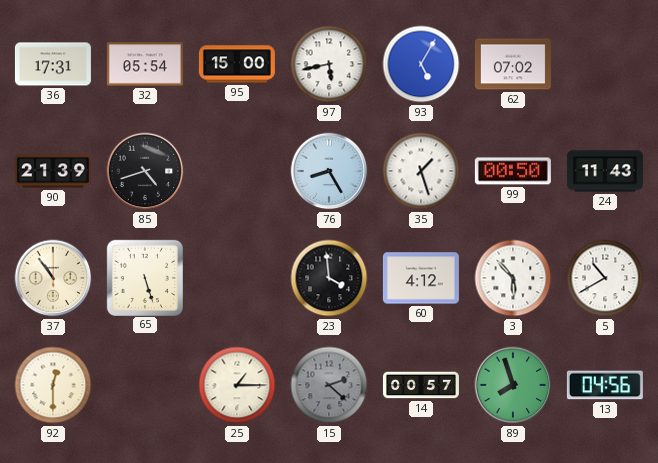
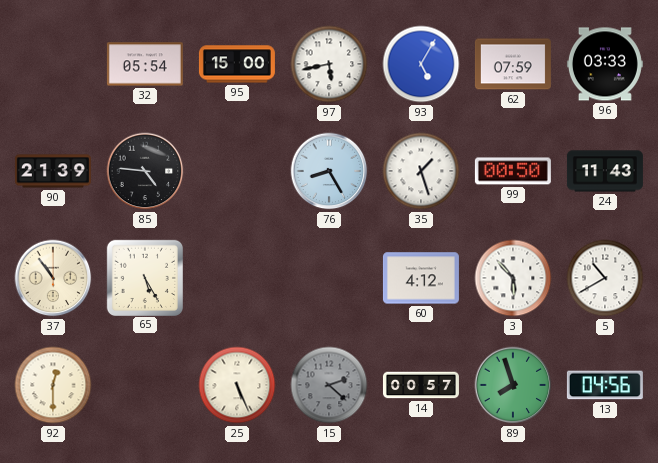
36: 17:31 -> none
62: 07:02 -> 07:59
96: none -> 03:33
85: 4:42 -> 4:46
65: 5:27 -> 5:25
23: 3:59 -> none
25: 1:15 -> 5:26
